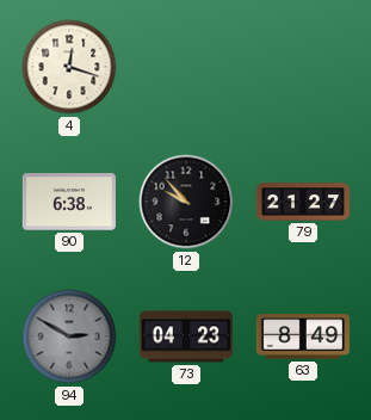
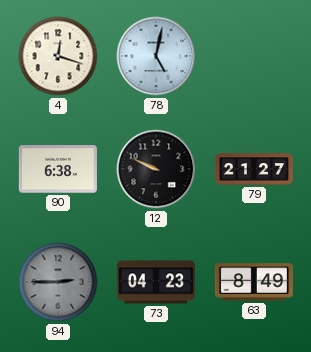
78: none -> 5:02
12: 9:53 -> 9:49
94: 2:50 -> 2:45
